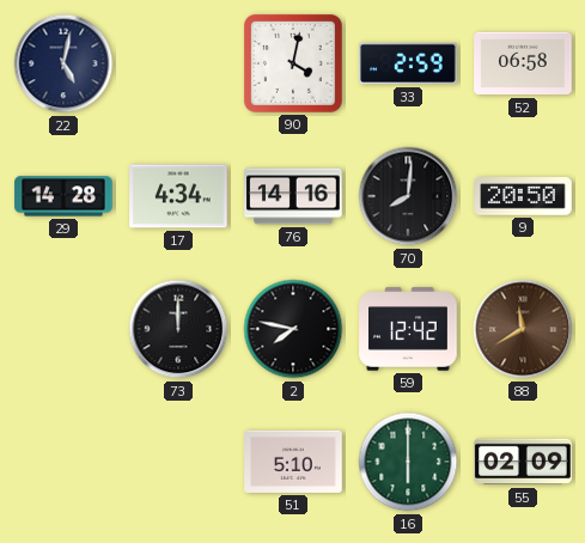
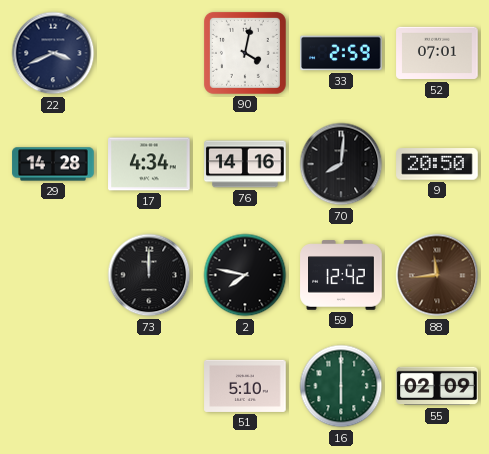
22: 5:02 -> 3:41
52: 06:58 -> 07:01
88: 11:40 -> 11:44
